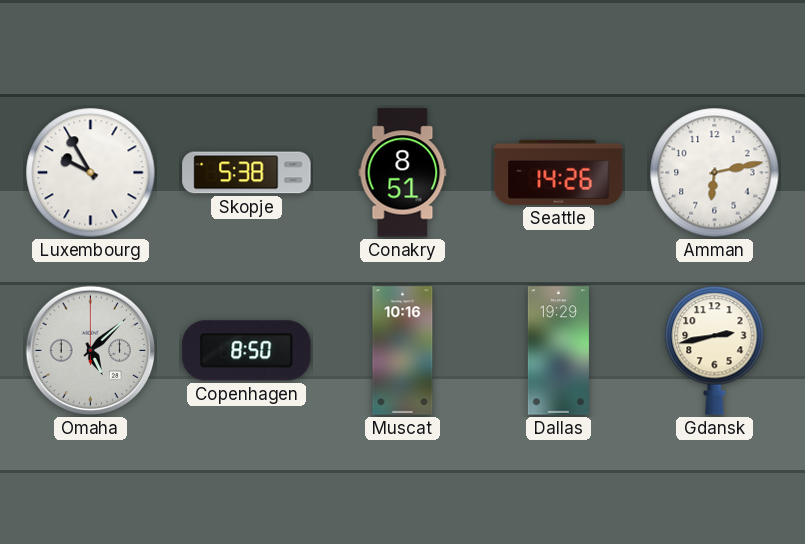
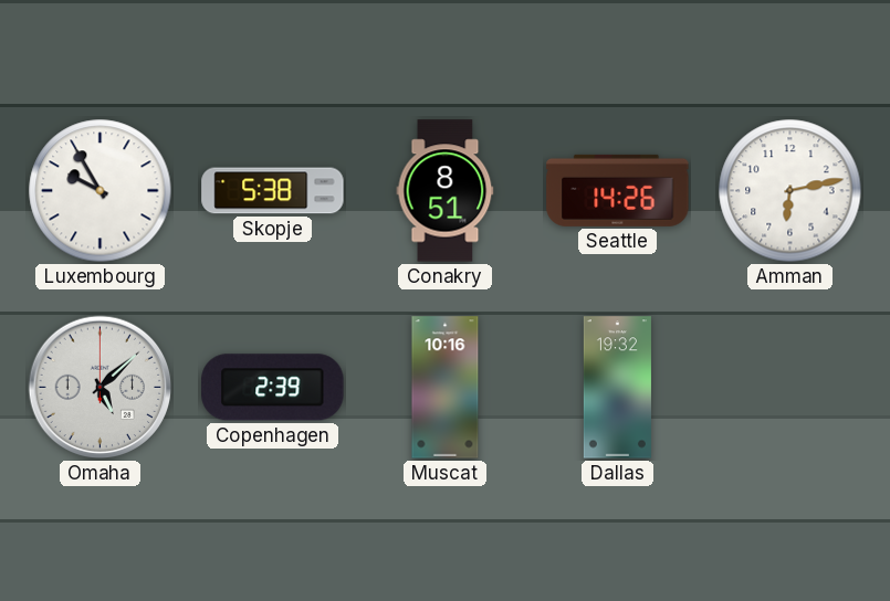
Copenhagen: 8:50 -> 2:39
Dallas: 19:29 -> 19:32
Gdansk: 2:43 -> none
